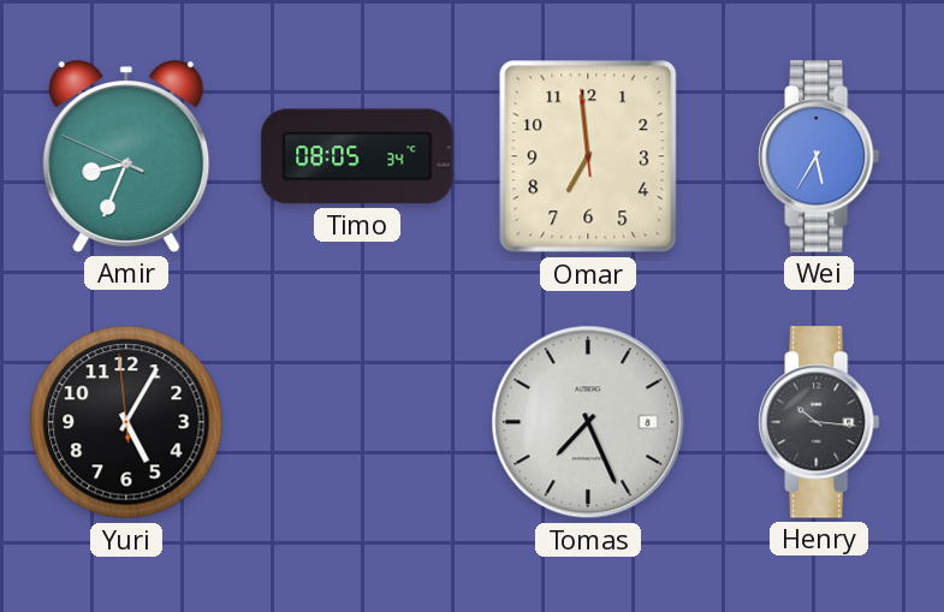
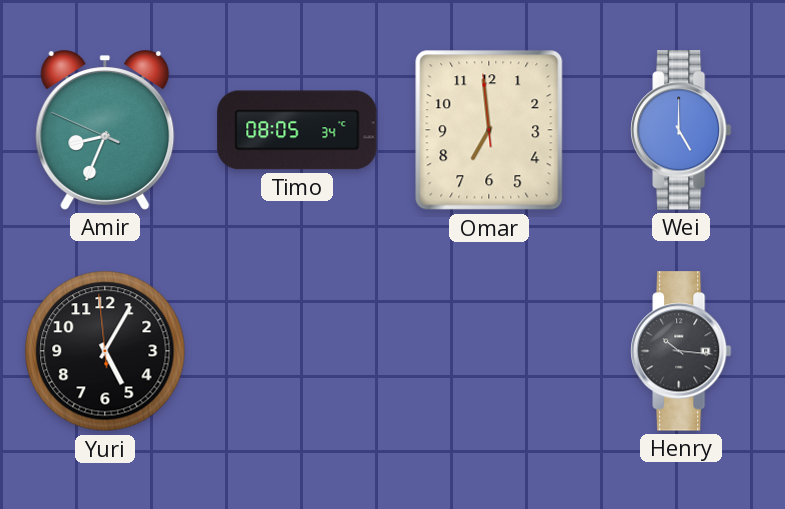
Wei: 5:35 -> 5:00
Tomas: 7:26 -> none
